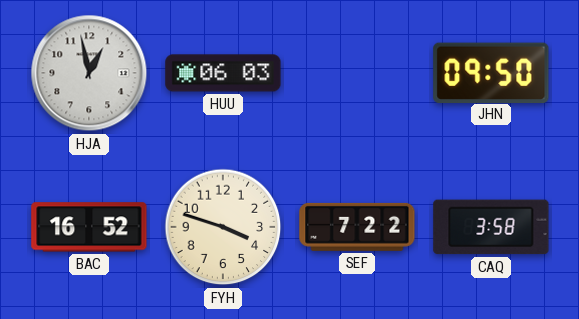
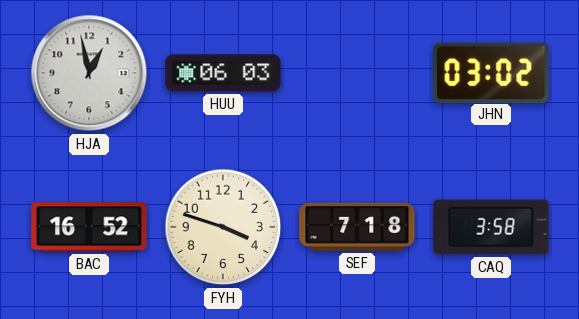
JHN: 09:50 -> 03:02
SEF: 7:22 -> 7:18
